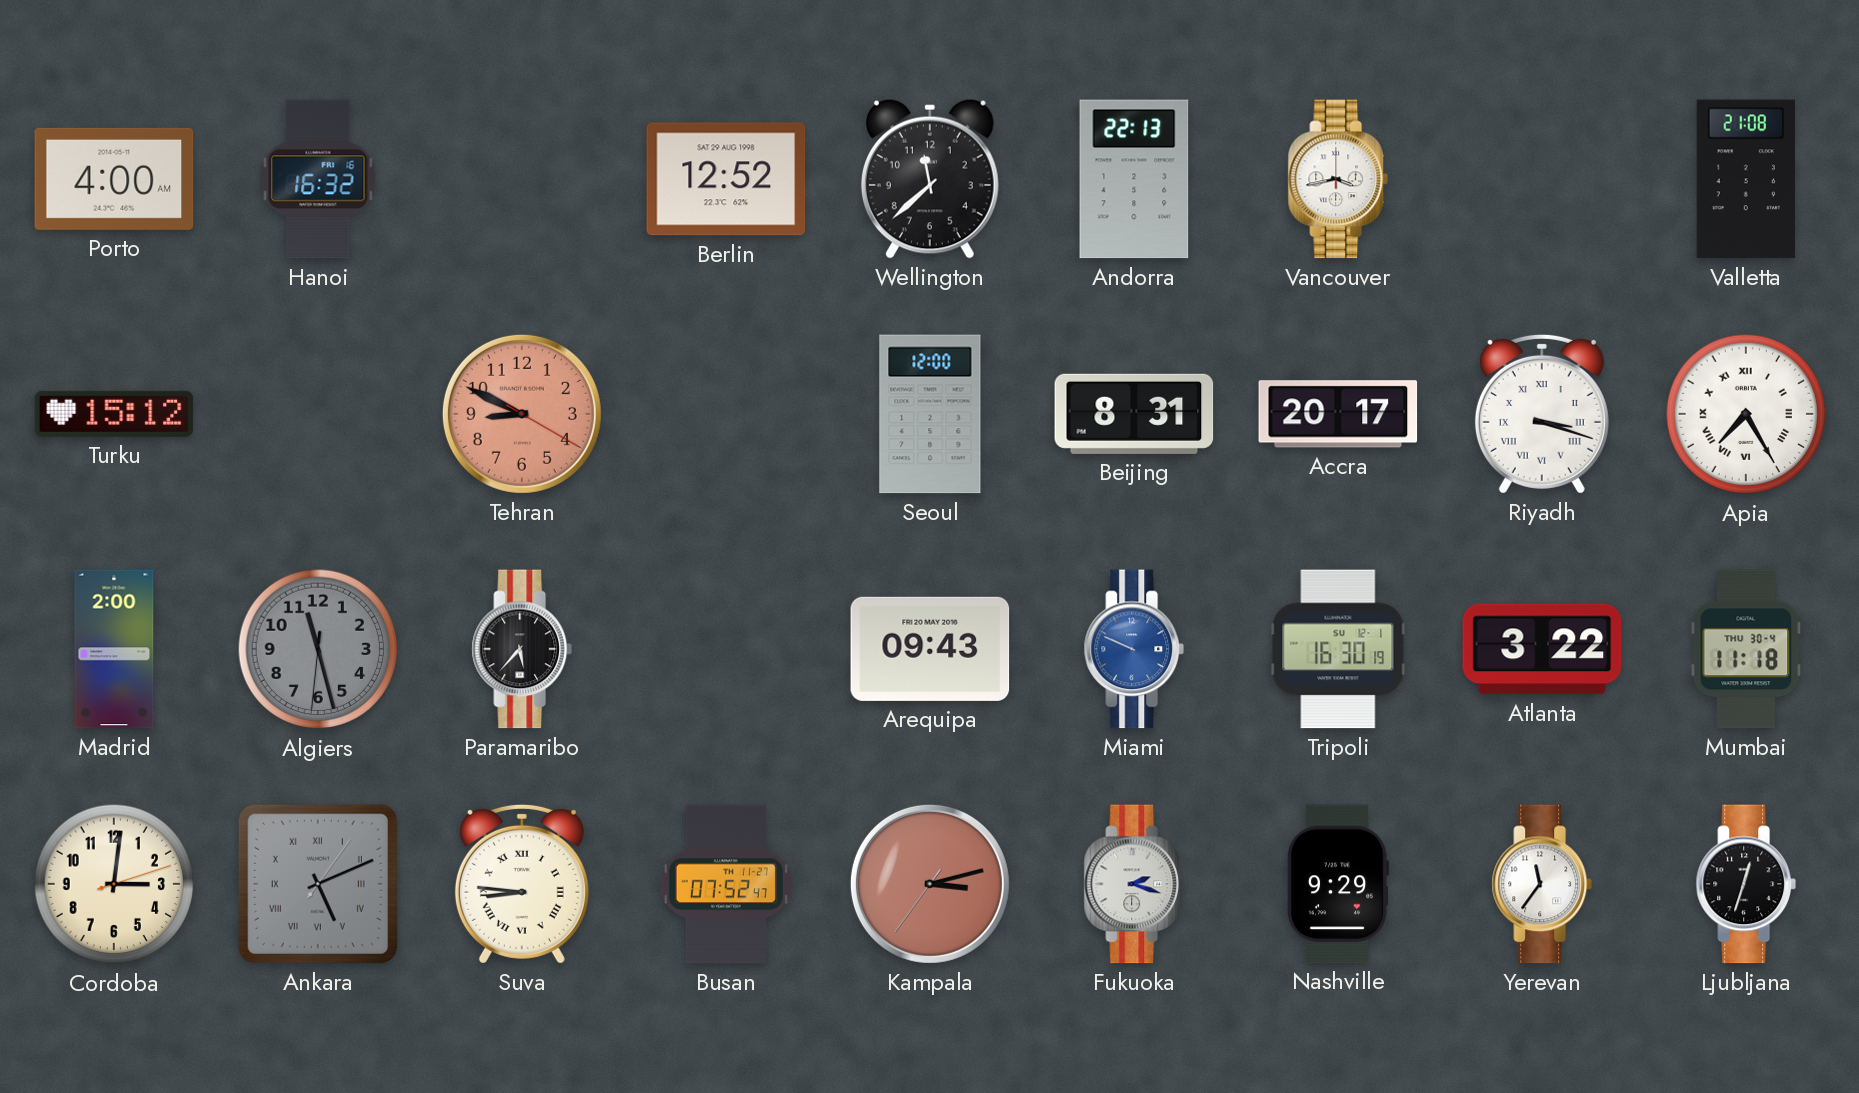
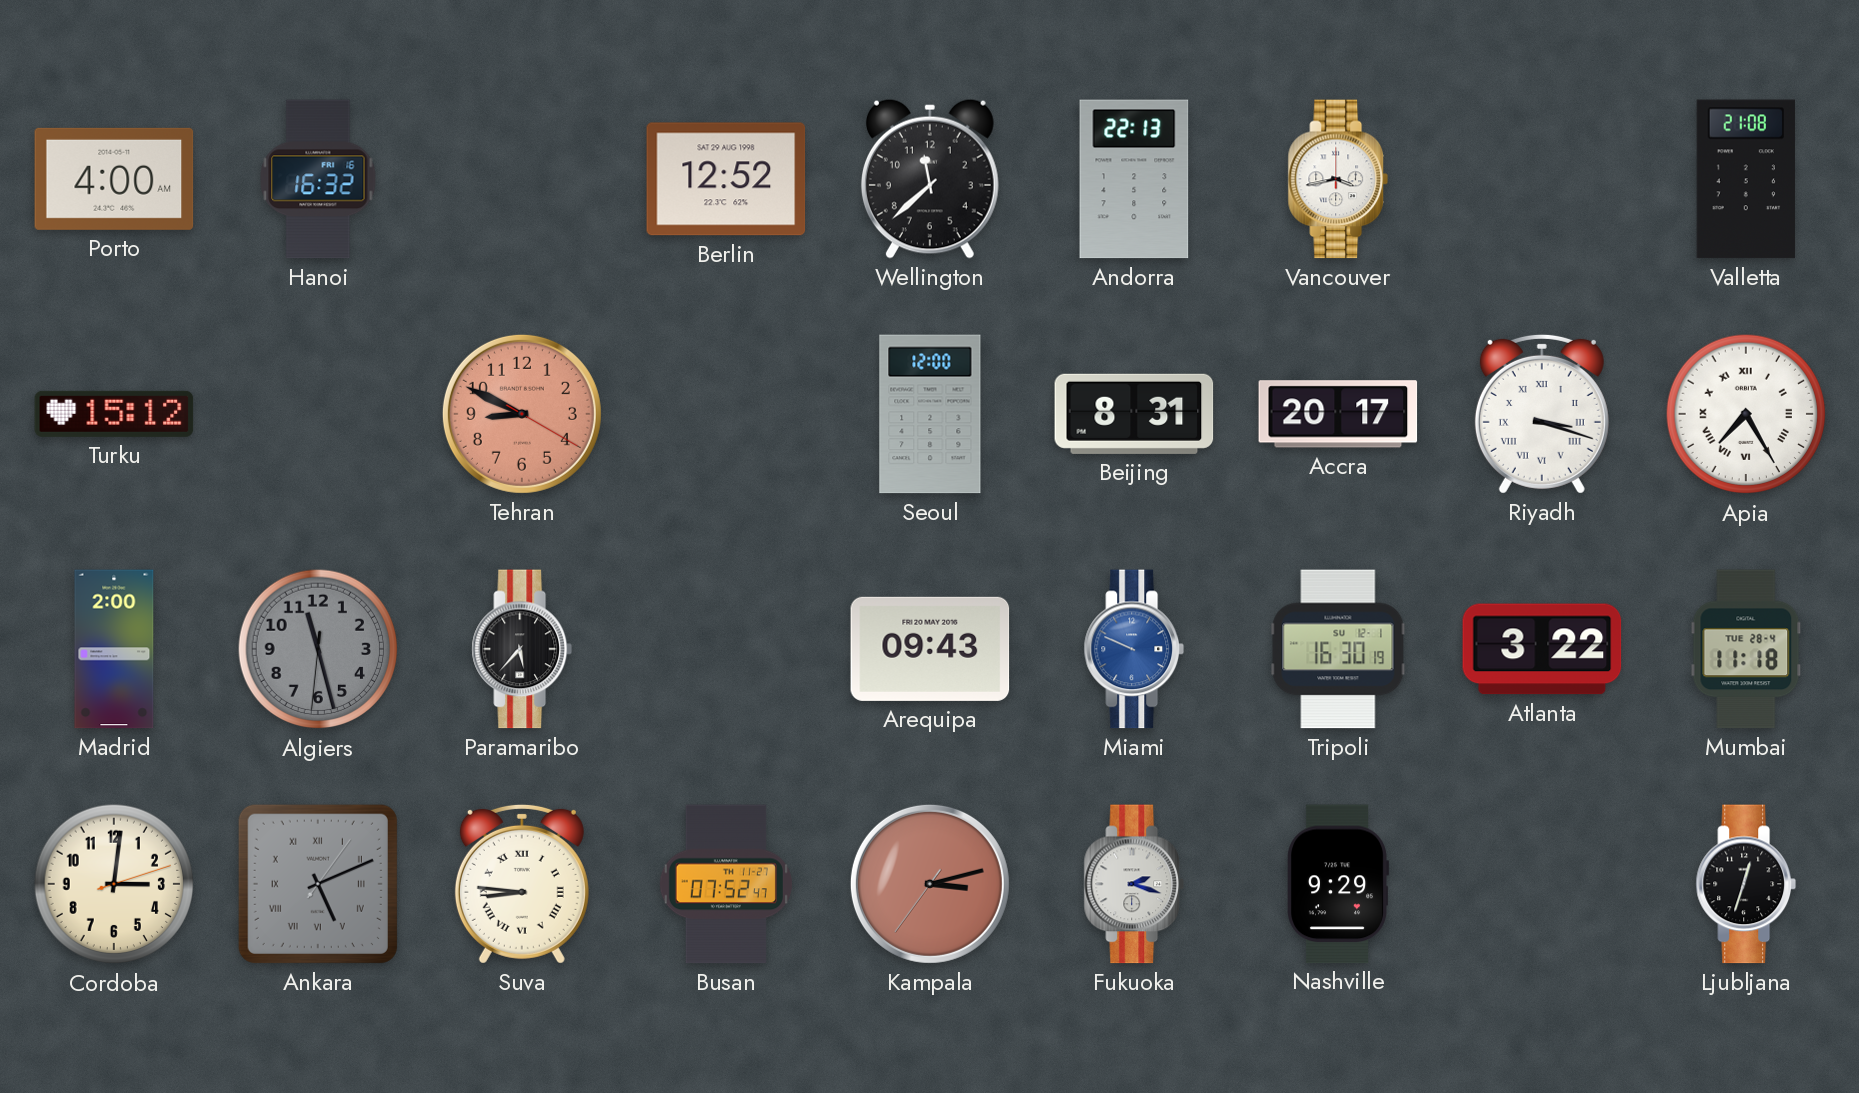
Mumbai date: THU 30-4 -> TUE 28-4
Yerevan: 11:36 -> none
